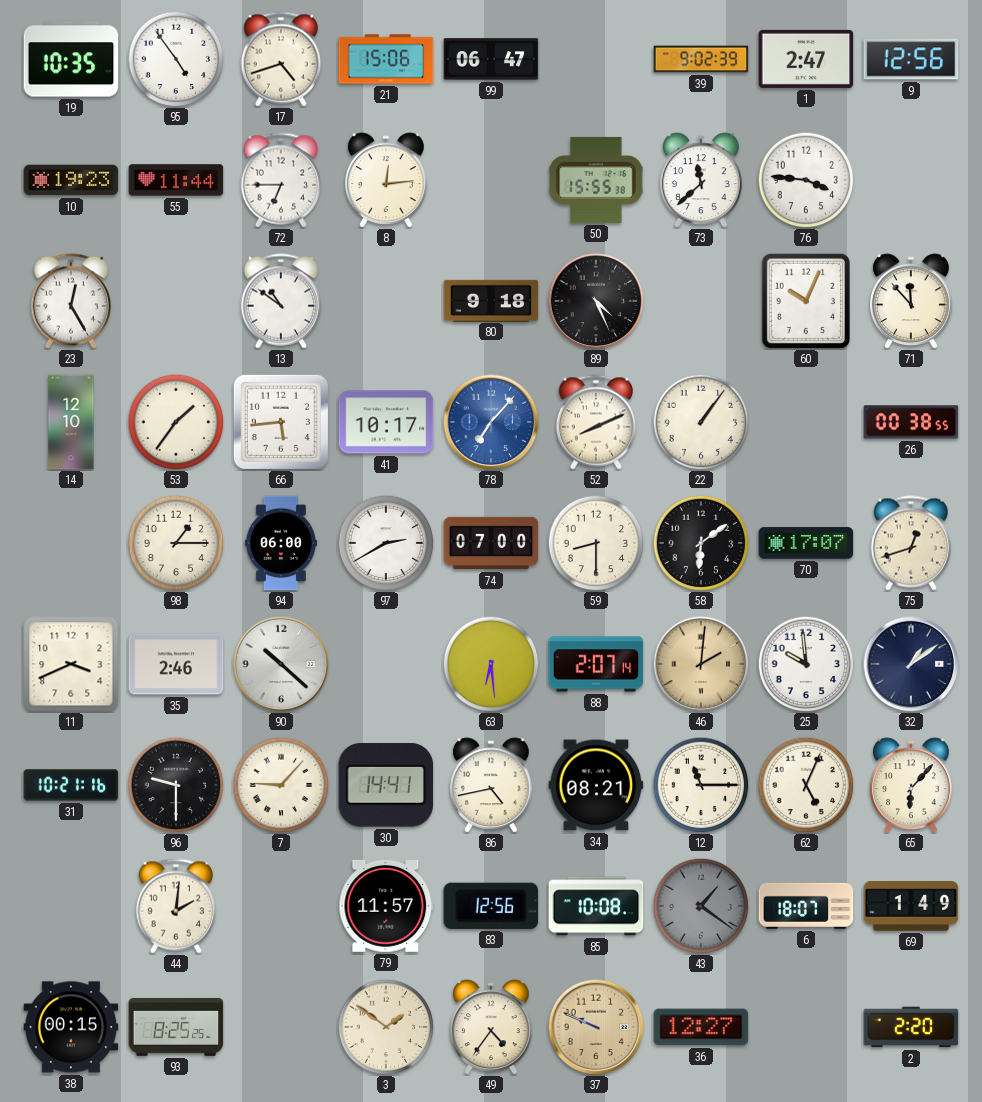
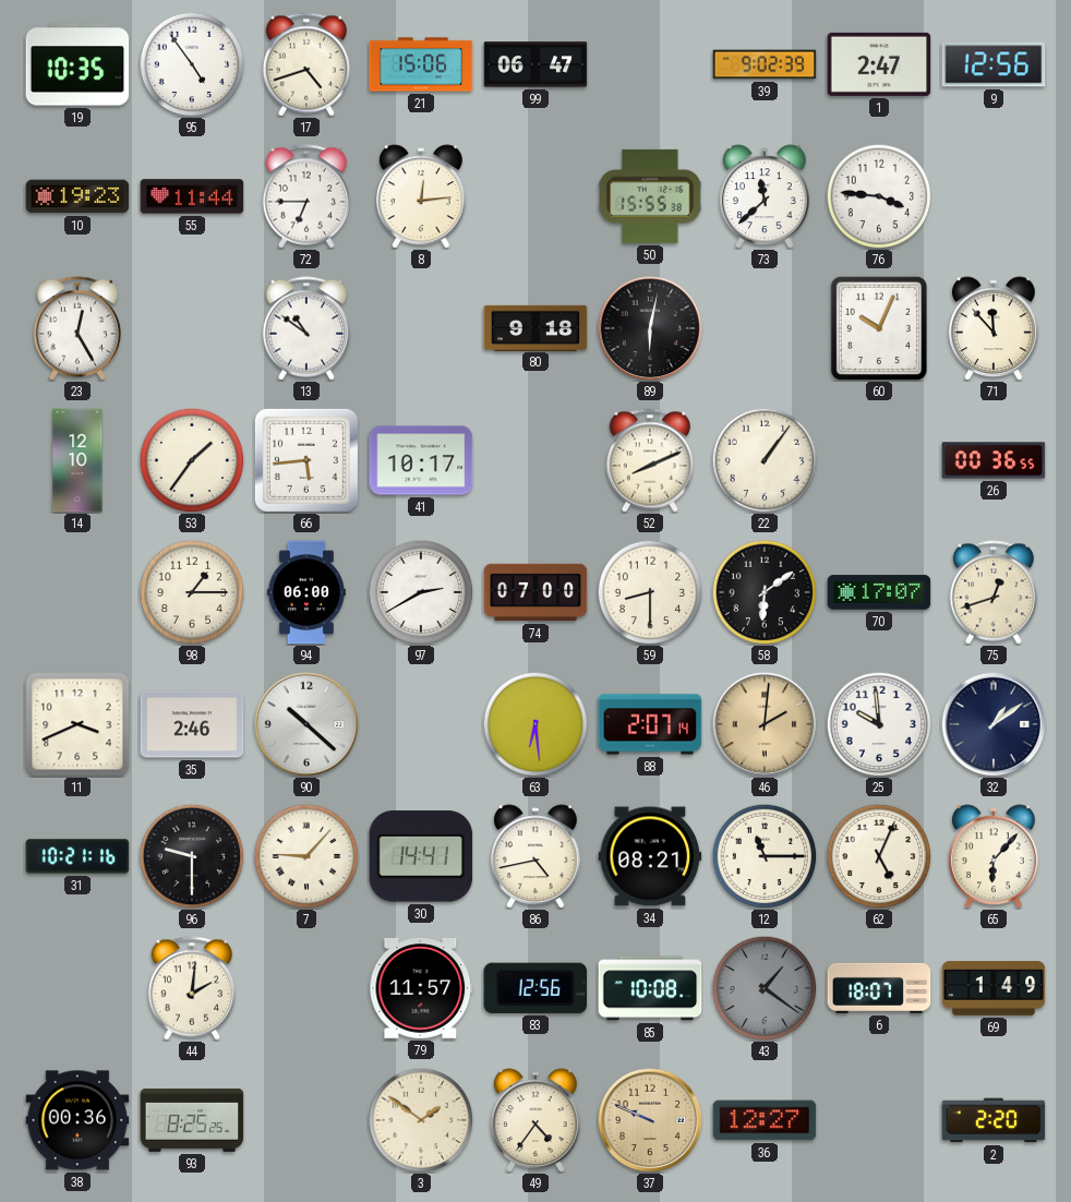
89: 4:26 -> 6:02
78: 7:07 -> none
26: 00:38 -> 00:36
38: 00:15 -> 00:36
